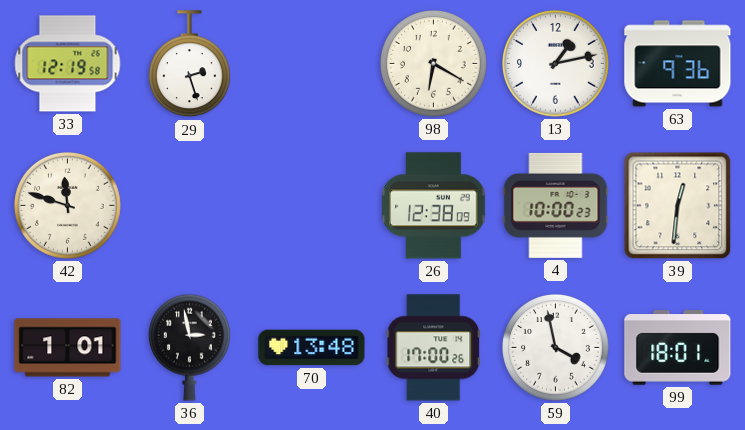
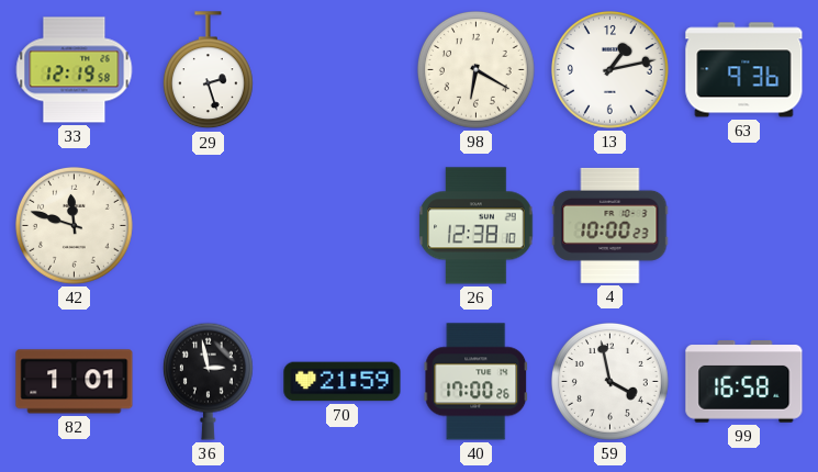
26: 12:38:09 -> 12:38:10
39: 12:31 -> none
70: 13:48 -> 21:59
99: 18:01 -> 16:58
